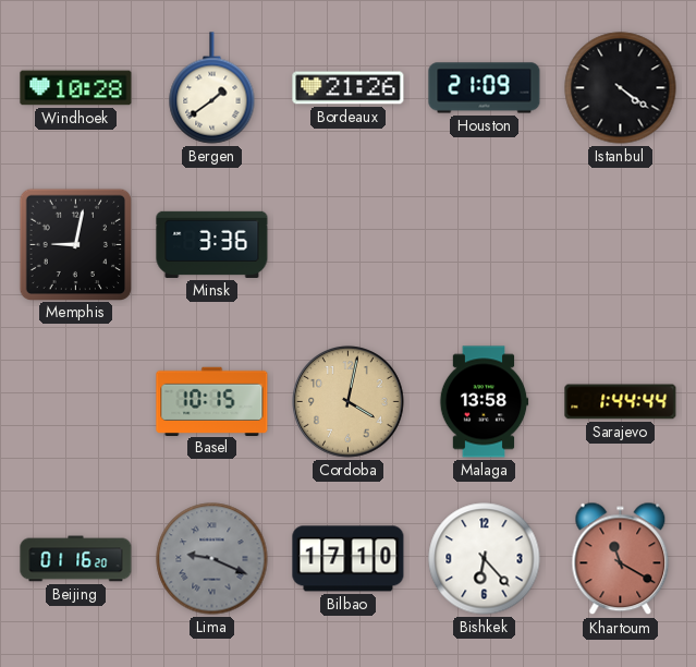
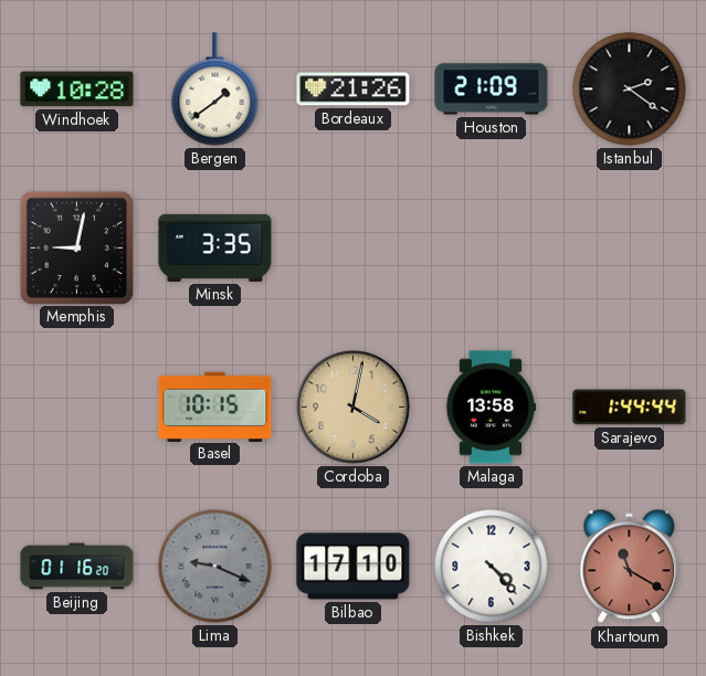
Istanbul: 4:21 -> 2:21
Minsk: 3:36 -> 3:35
Bishkek: 6:23 -> 4:23
